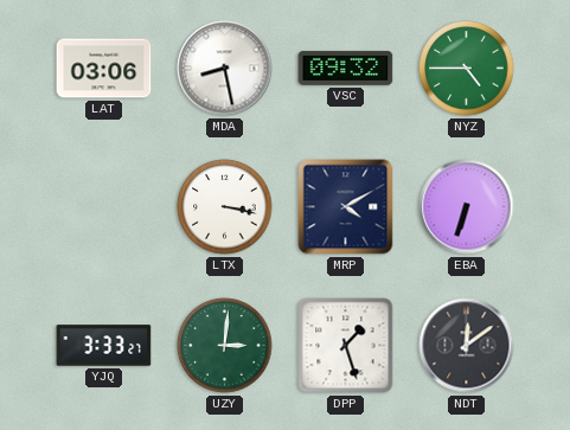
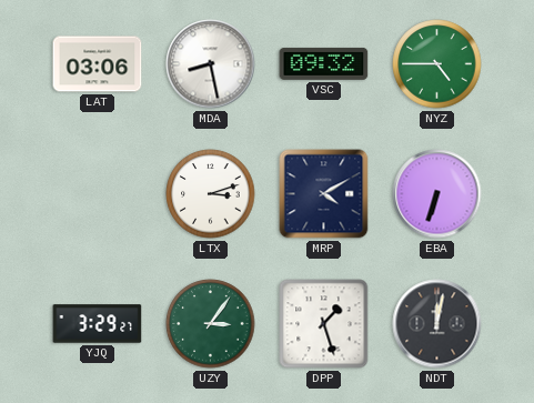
LTX: 3:17 -> 3:12
YJQ: 3:33 -> 3:29
UZY: 3:01 -> 3:06
NDT: 12:09 -> 12:02
